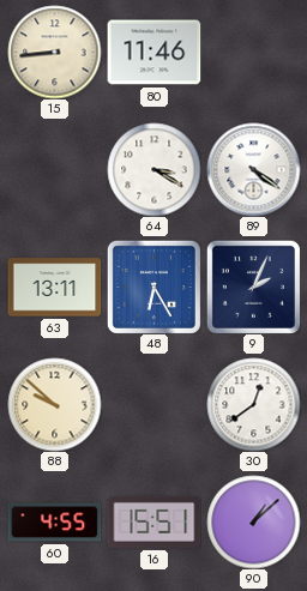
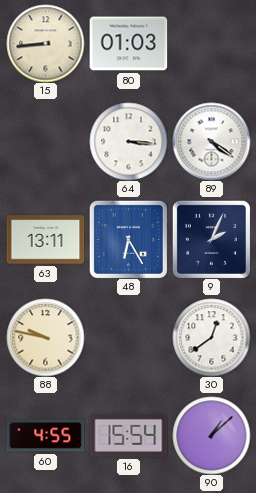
80: 11:46 -> 01:03
64: 3:20 -> 3:16
88: 9:52 -> 9:47
16: 15:51 -> 15:54
